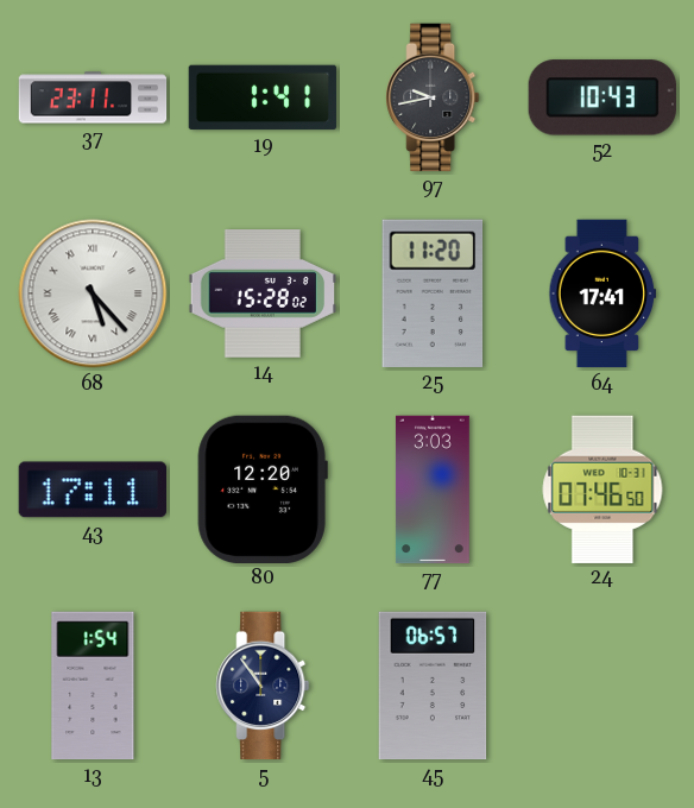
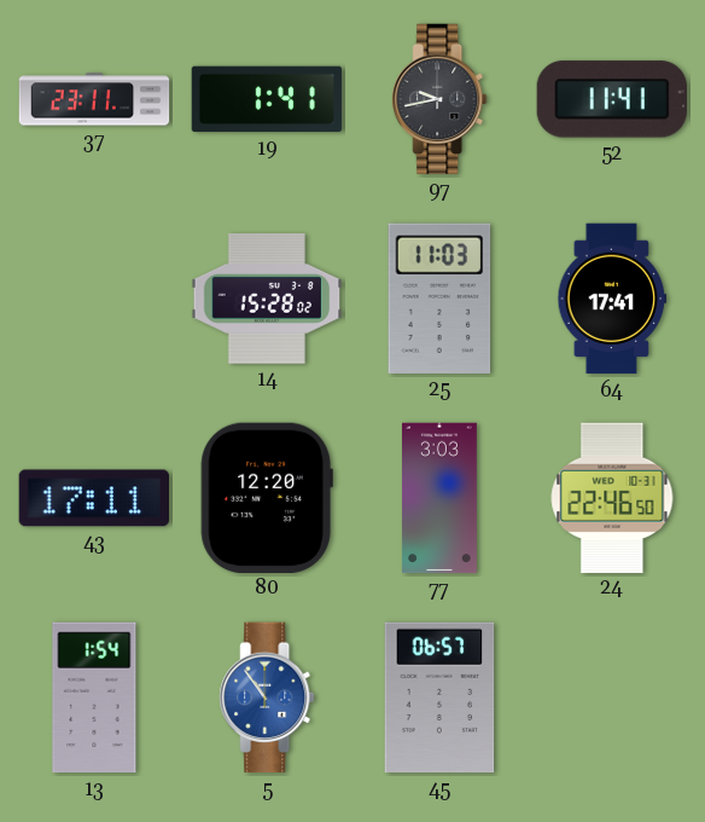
52: 10:43 -> 11:41
68: 5:23 -> none
25: 11:20 -> 11:03
24: 07:46 -> 22:46
5 dial: navy -> blue
